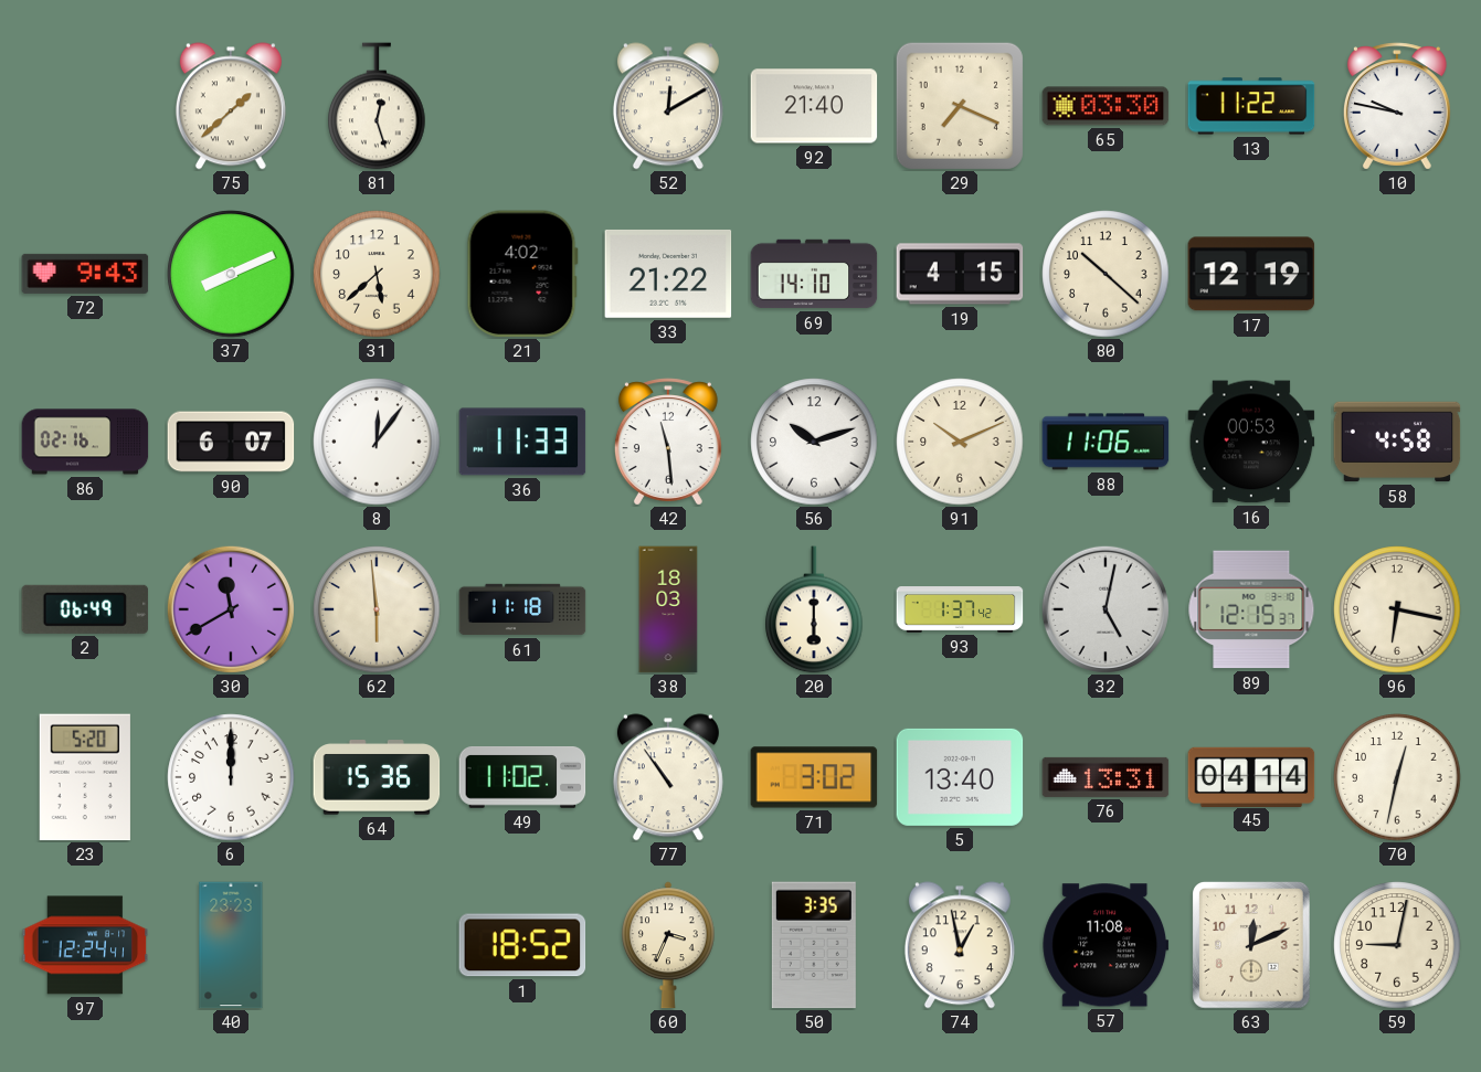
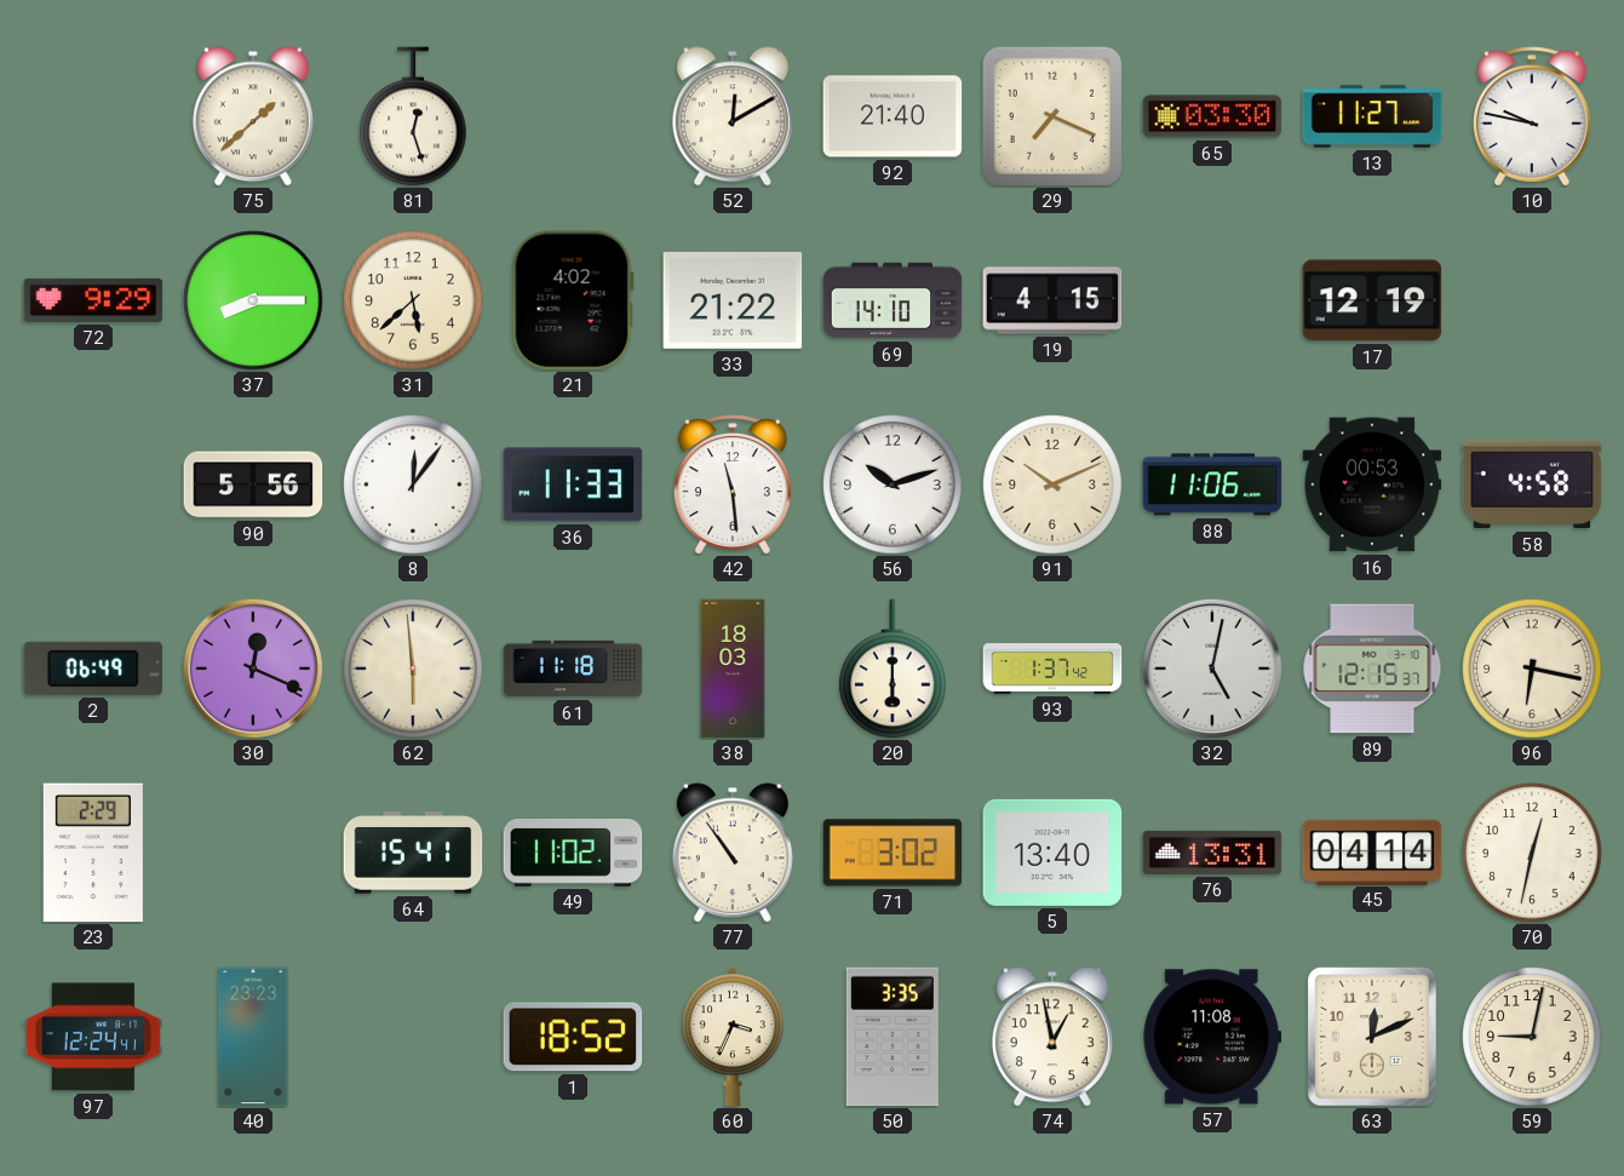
13: 11:22 -> 11:27
72: 9:43 -> 9:29
37: 8:11 -> 8:15
80: 10:22 -> none
86: 02:16 -> none
90: 6:07 -> 5:56
30: 11:40 -> 12:19
23: 5:20 -> 2:29
6: 12:00 -> none
64: 15:36 -> 15:41
